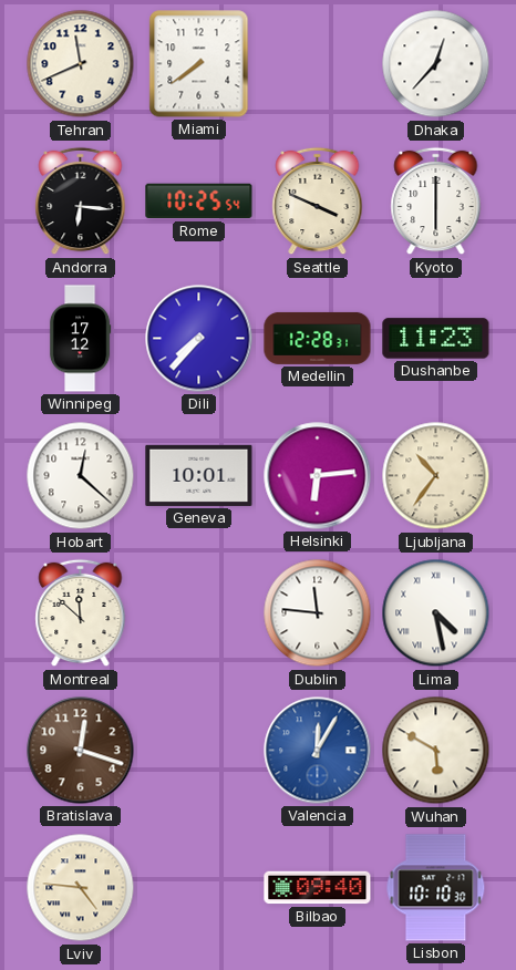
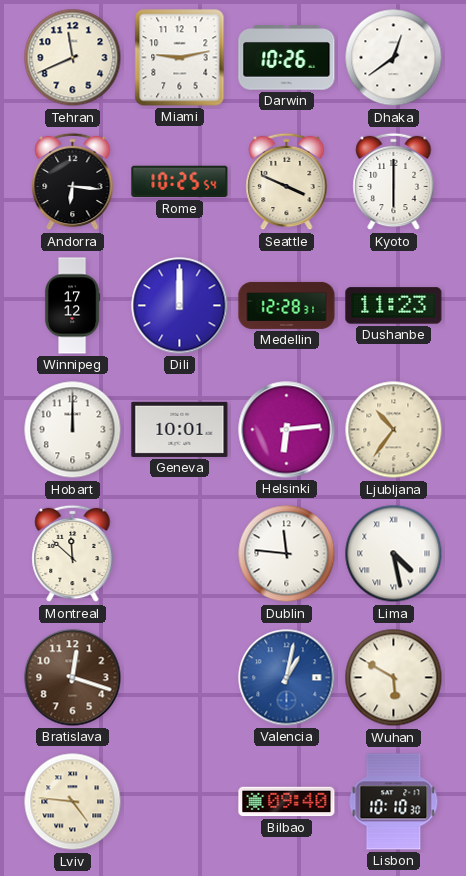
Miami: 7:39 -> 9:13
Darwin: none -> 10:26
Dhaka: 12:37 -> 12:39
Dili: 7:37 -> 12:00
Hobart: 12:22 -> 12:00
Valencia: 12:05 -> 1:02
